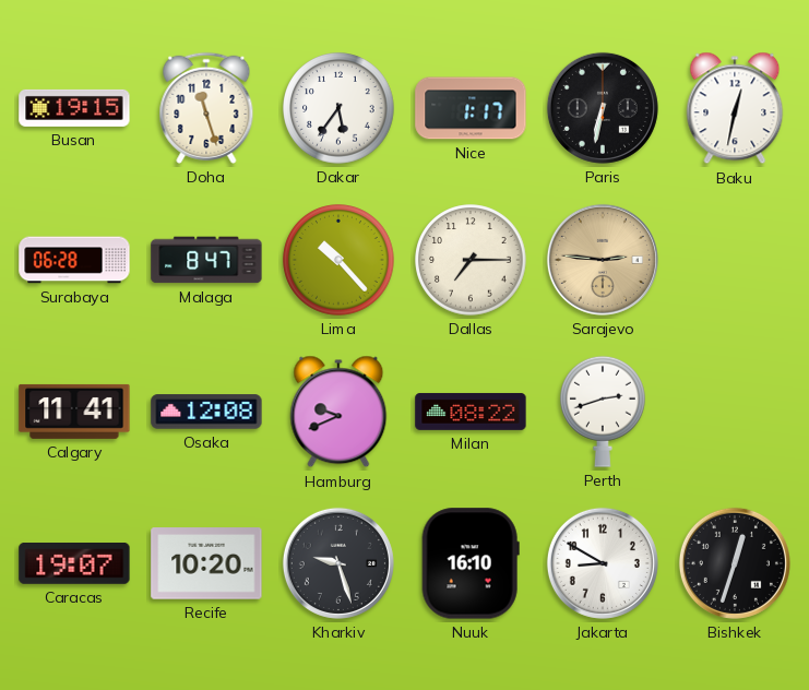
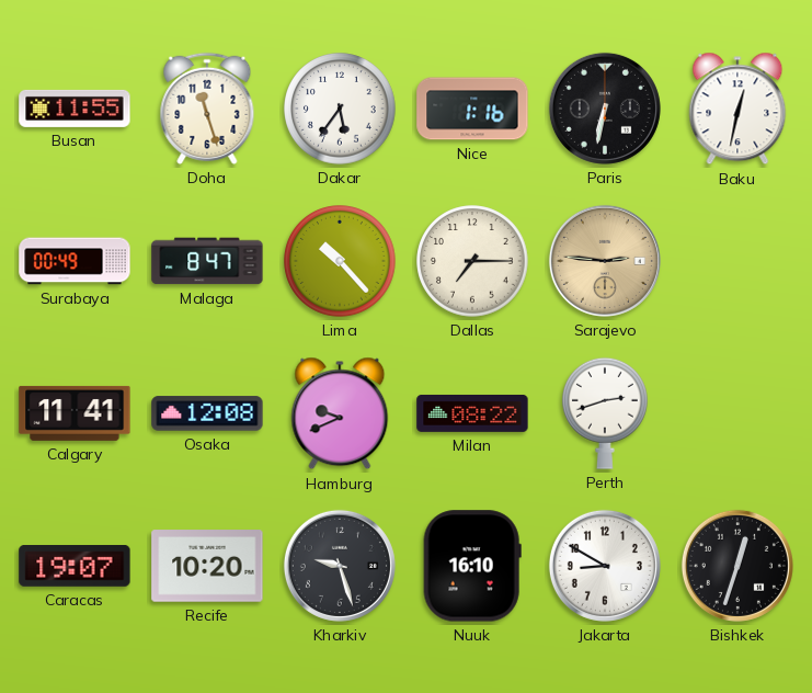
Busan: 19:15 -> 11:55
Nice: 1:17 -> 1:16
Surabaya: 06:28 -> 00:49
